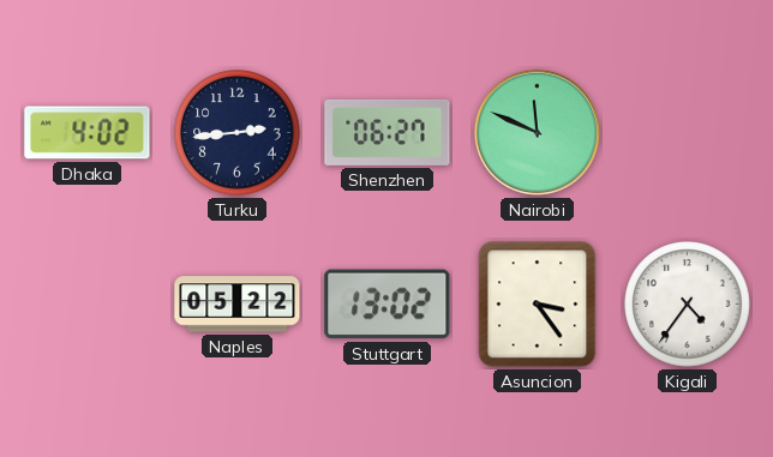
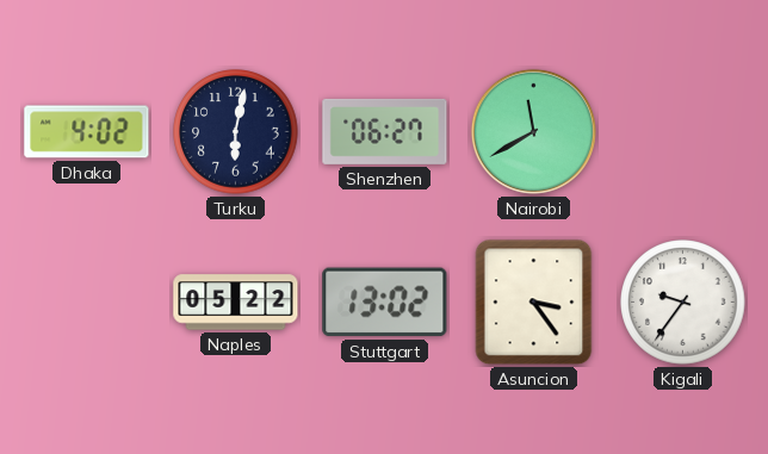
Turku: 2:44 -> 6:02
Nairobi: 11:49 -> 11:40
Kigali: 4:36 -> 9:36
